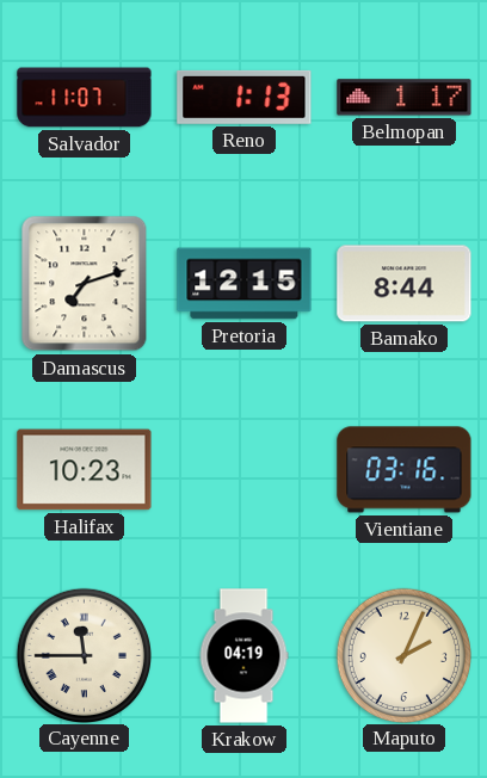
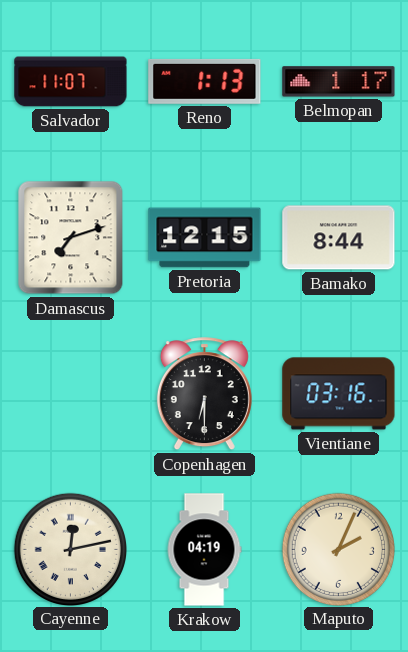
Halifax: 10:23 -> none
Copenhagen: none -> 6:30
Cayenne: 11:45 -> 12:13
